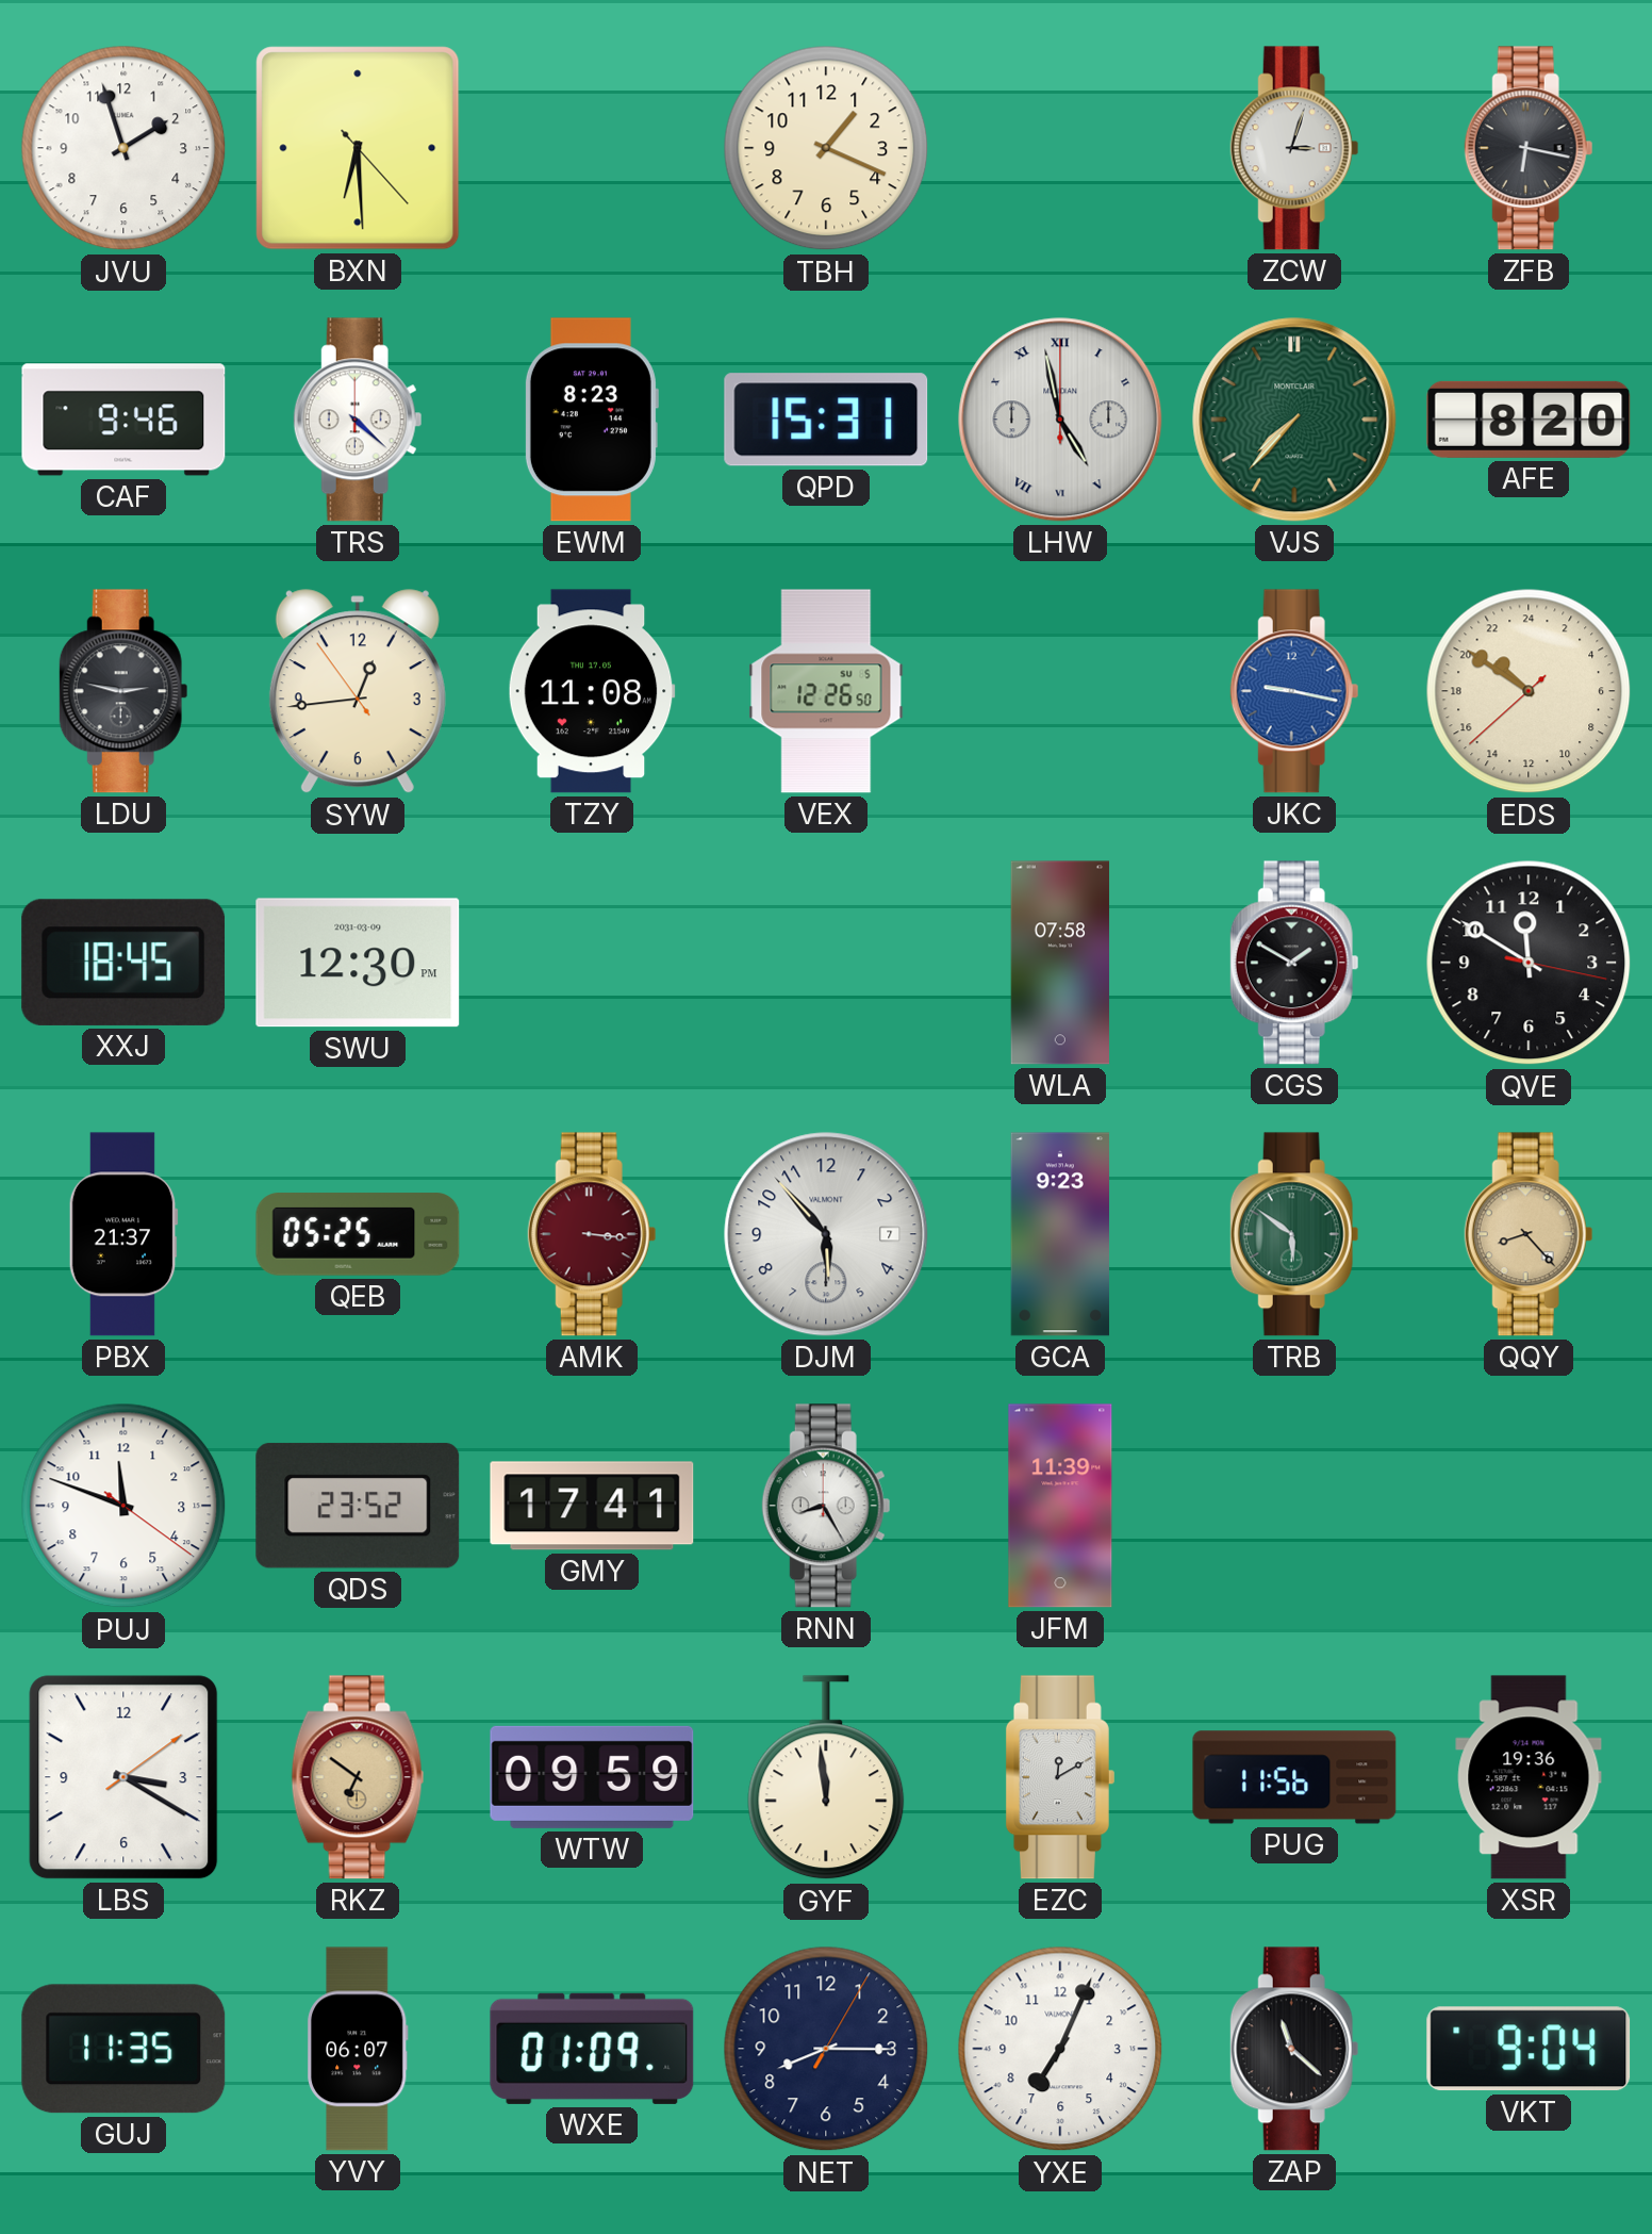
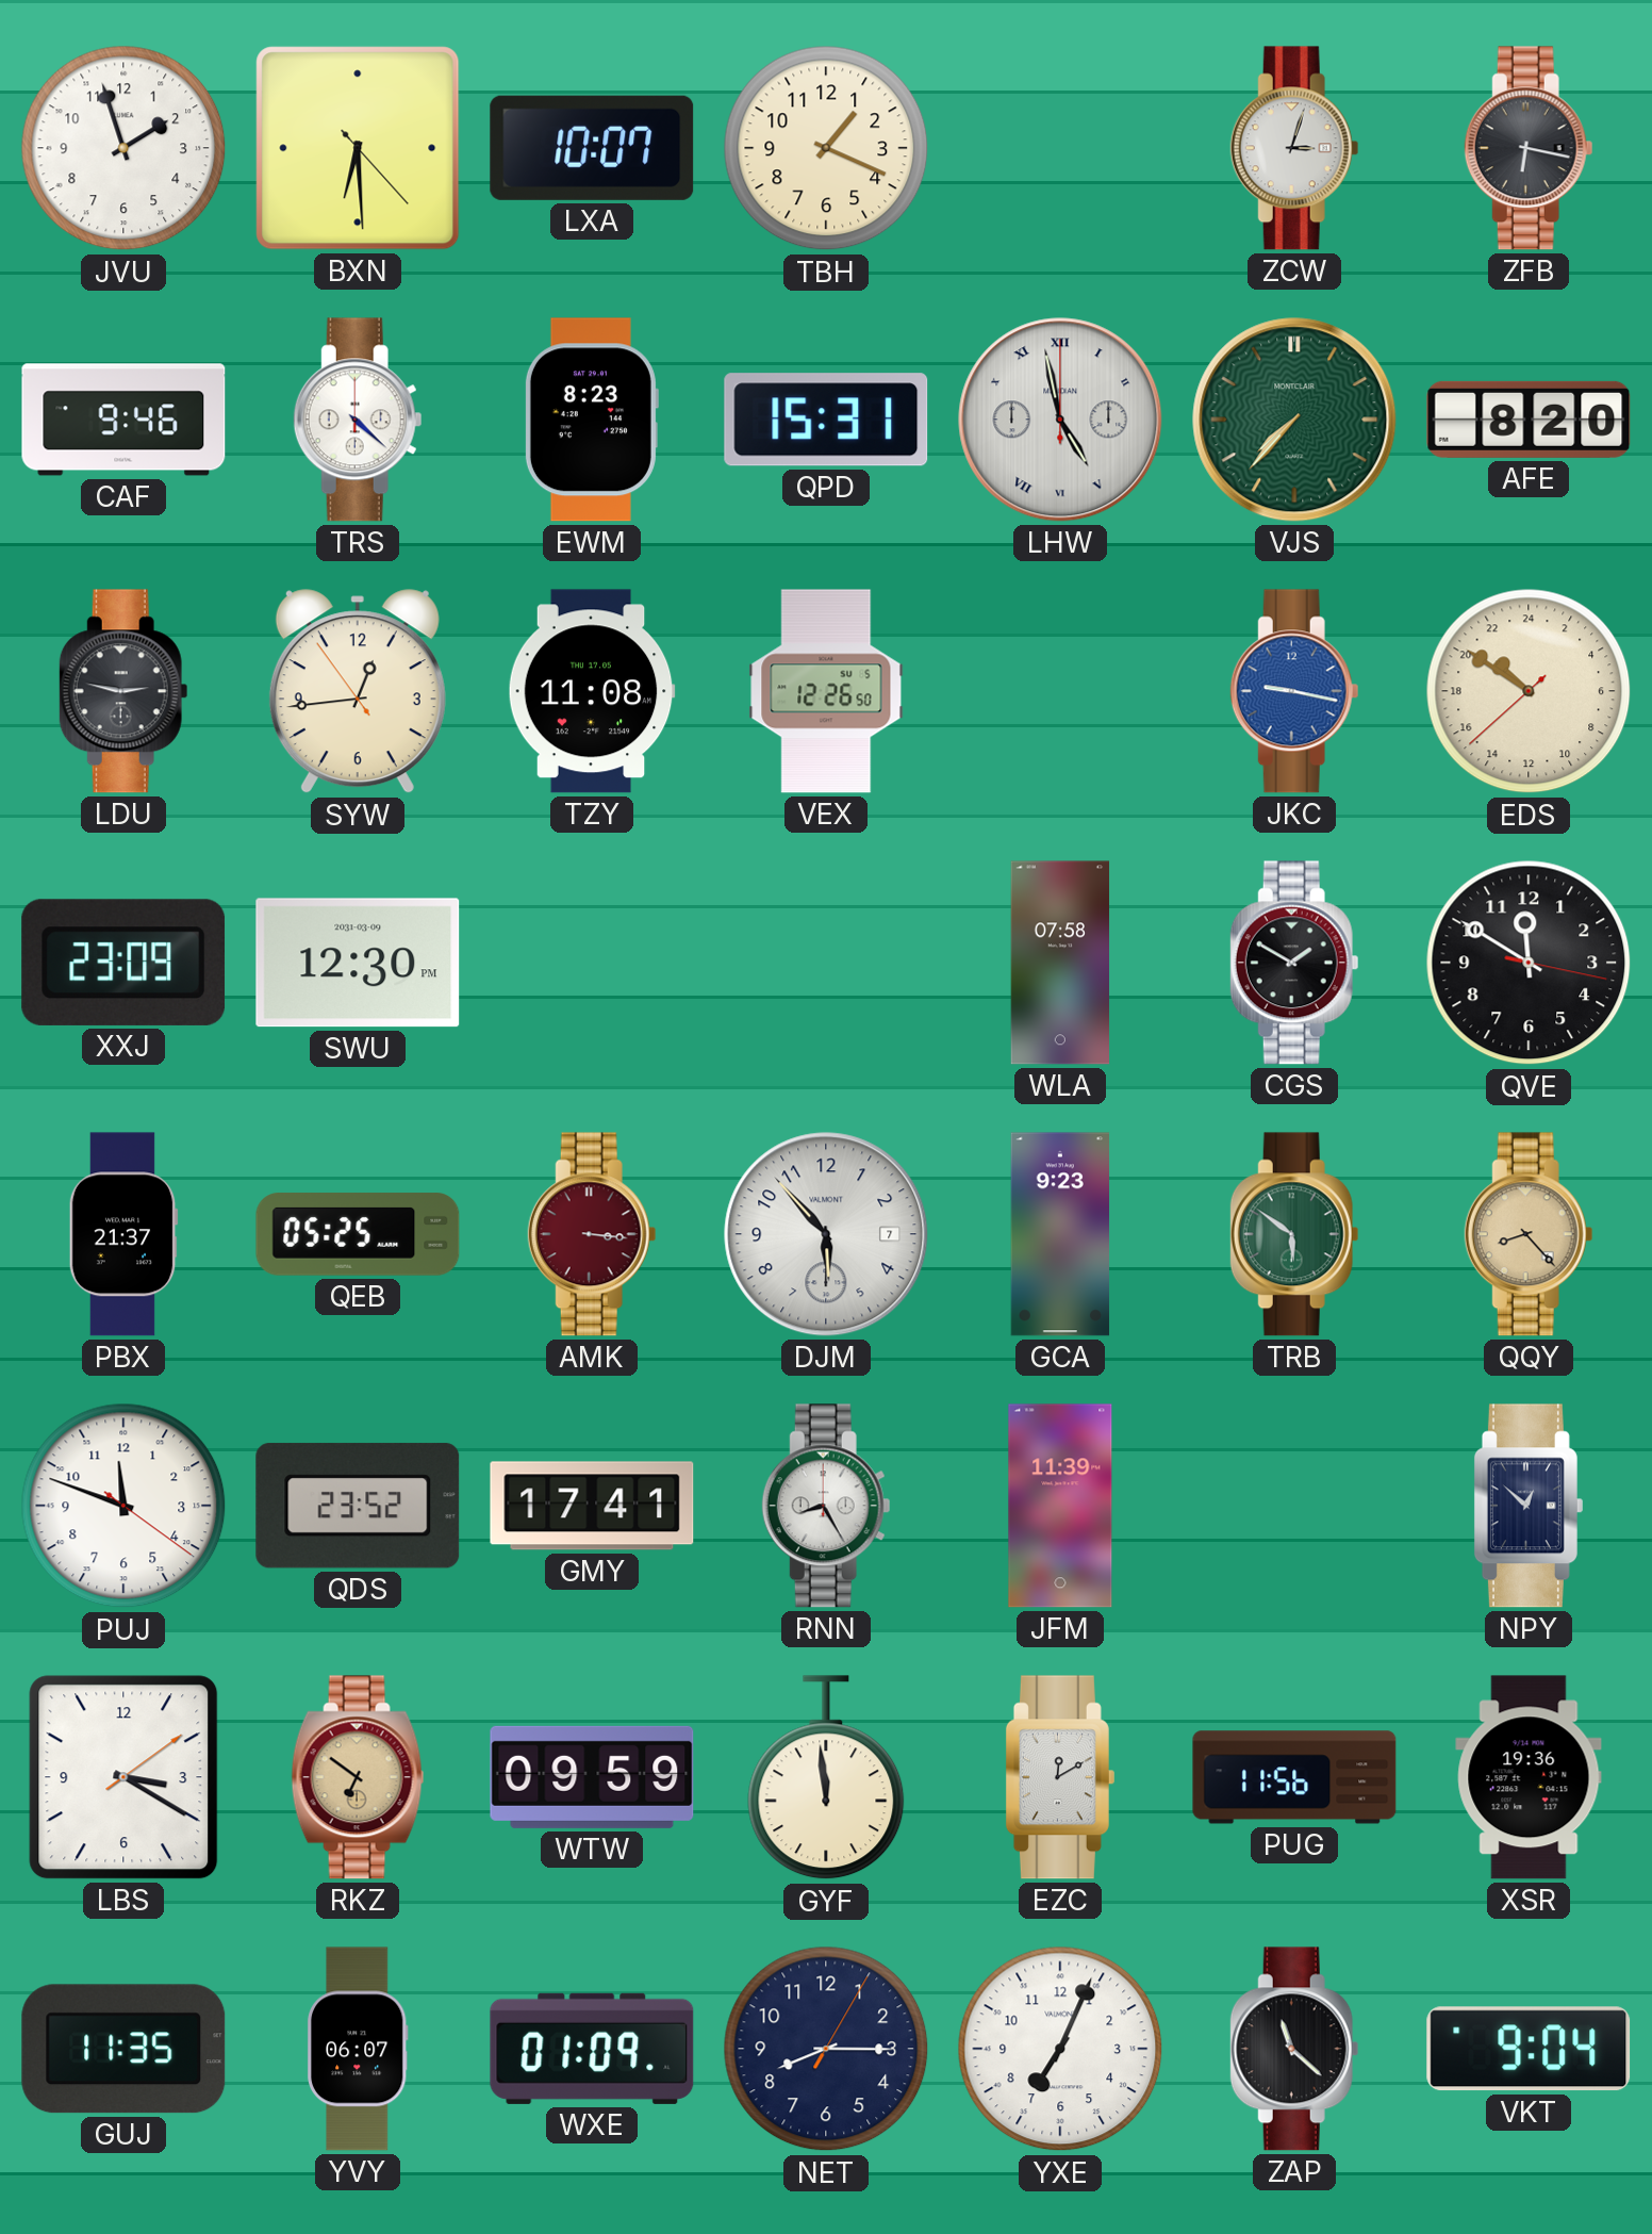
LXA: none -> 10:07
XXJ: 18:45 -> 23:09
NPY: none -> 12:52
